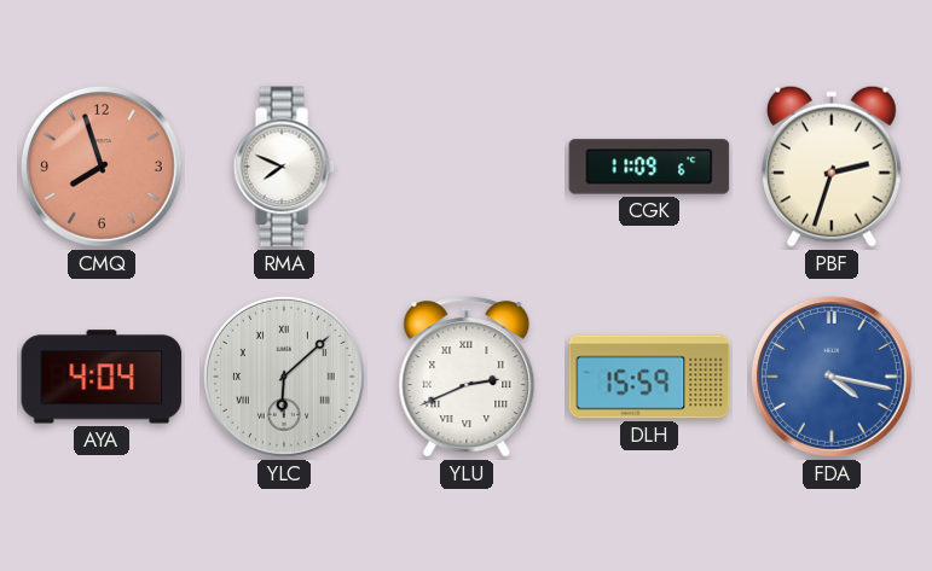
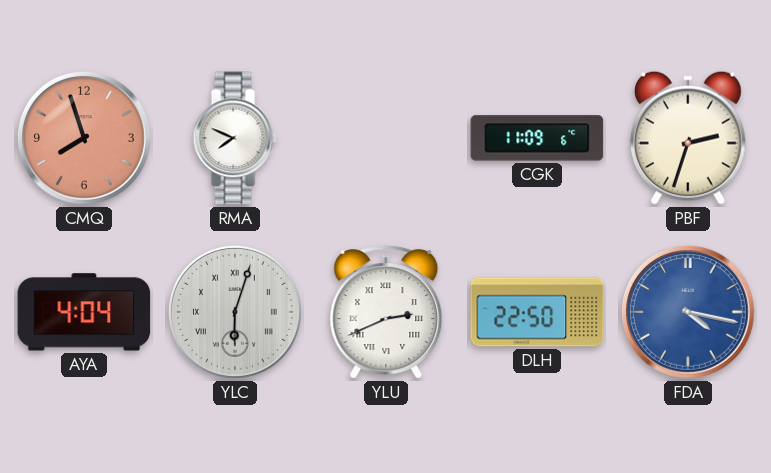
YLC: 6:08 -> 6:03
DLH: 15:59 -> 22:50
